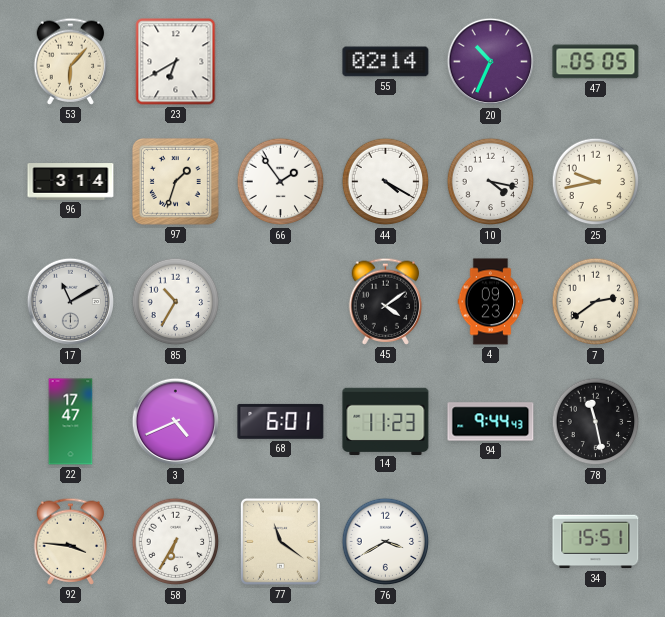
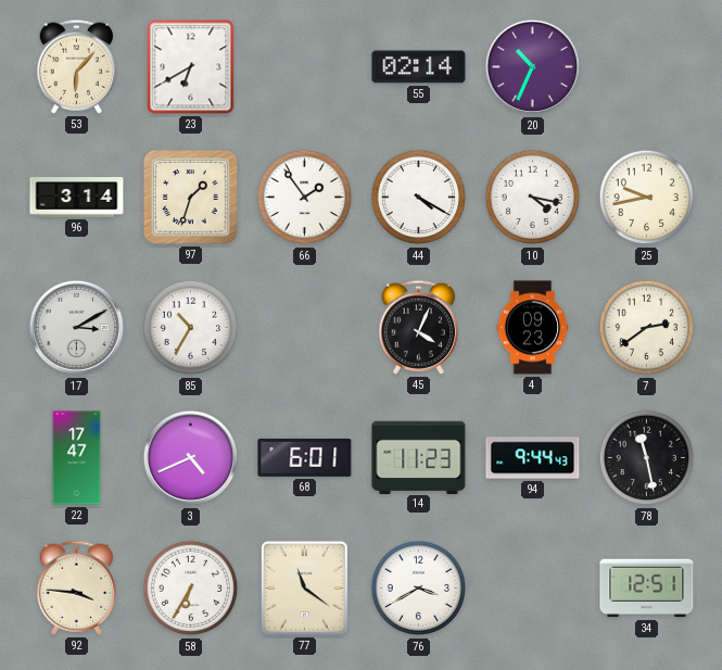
47: 05:05 -> none
17: 11:10 -> 3:10
45: 4:09 -> 4:04
34: 15:51 -> 12:51
